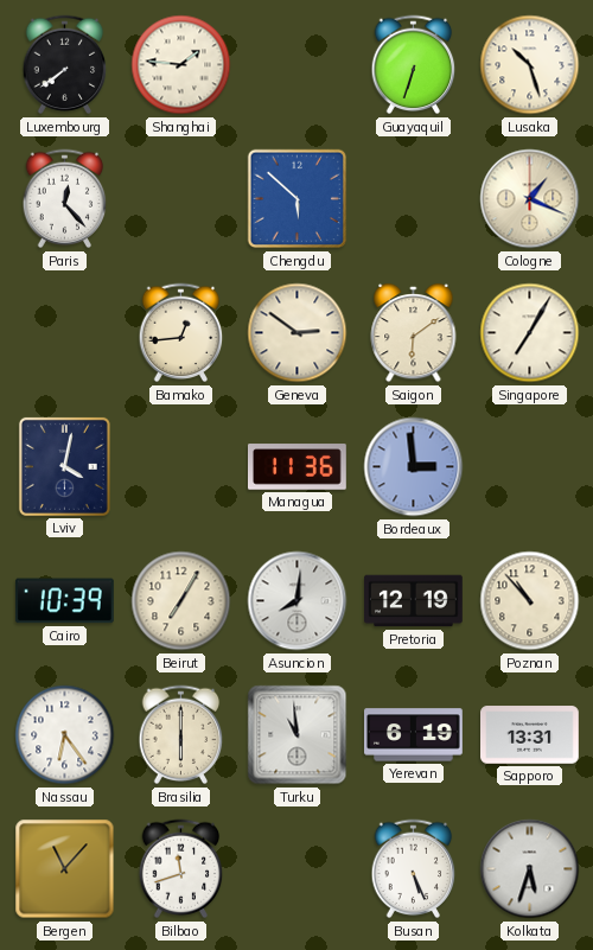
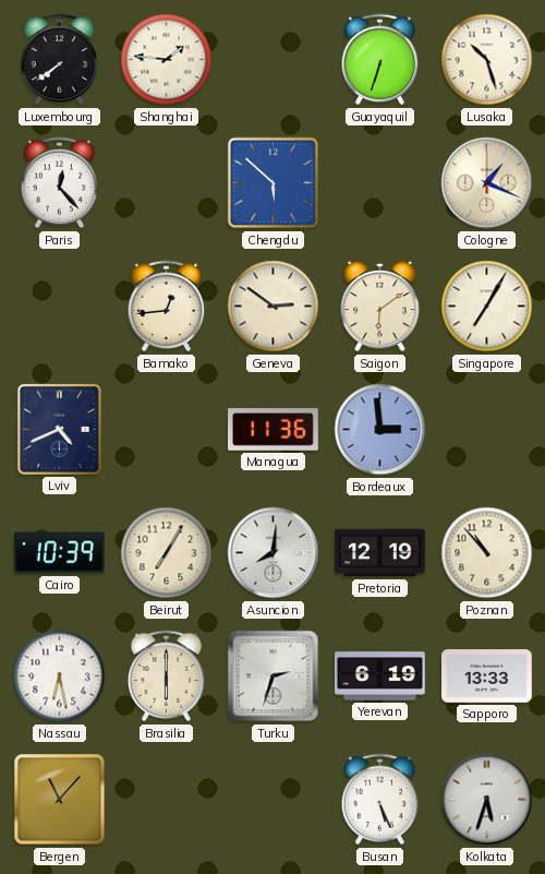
Lviv: 4:02 -> 4:41
Nassau: 6:24 -> 6:28
Turku: 10:59 -> 2:33
Sapporo: 13:31 -> 13:33
Bilbao: 11:42 -> none
